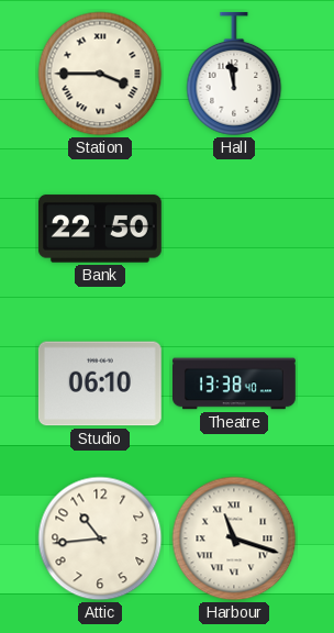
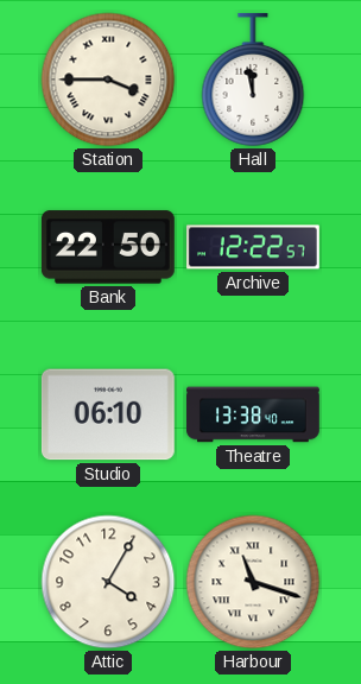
Archive: none -> 12:22
Attic: 10:44 -> 4:05
